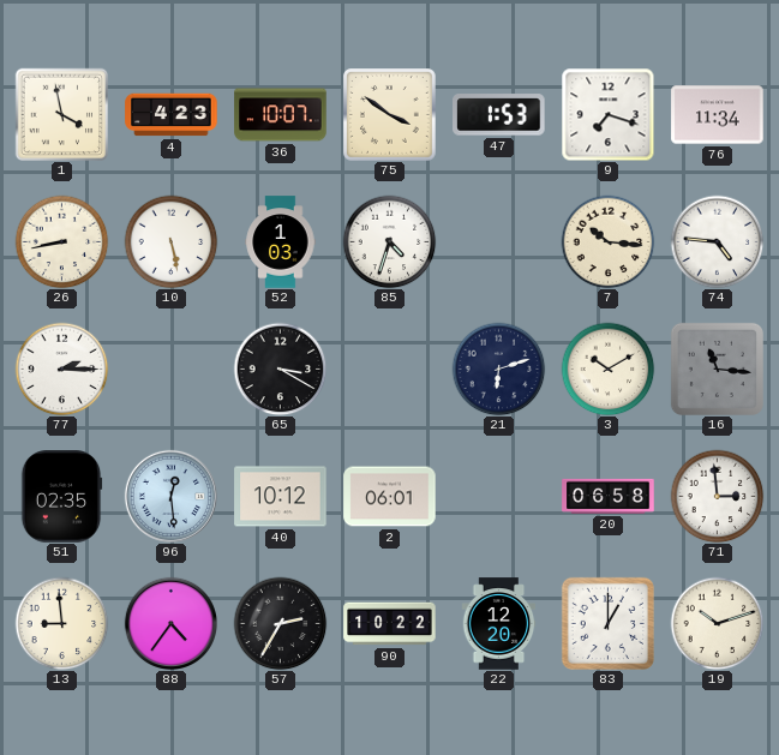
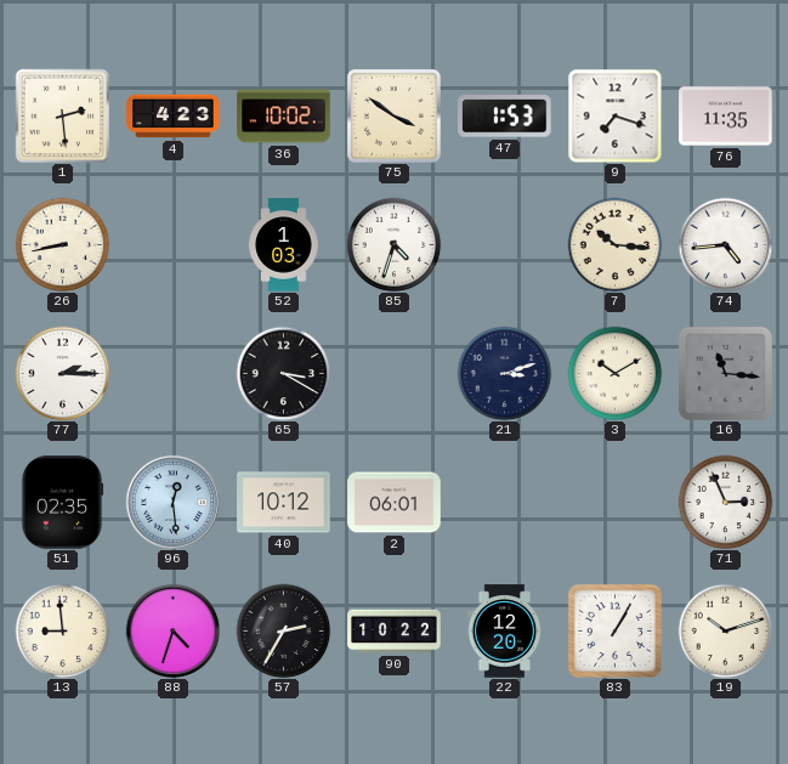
1: 3:58 -> 2:29
36: 10:07 -> 10:02
76: 11:34 -> 11:35
10: 5:28 -> none
74: 4:46 -> 4:44
21: 6:12 -> 3:12
20: 06:58 -> none
71: 2:59 -> 2:56
88: 4:36 -> 4:33
83: 1:00 -> 1:05
